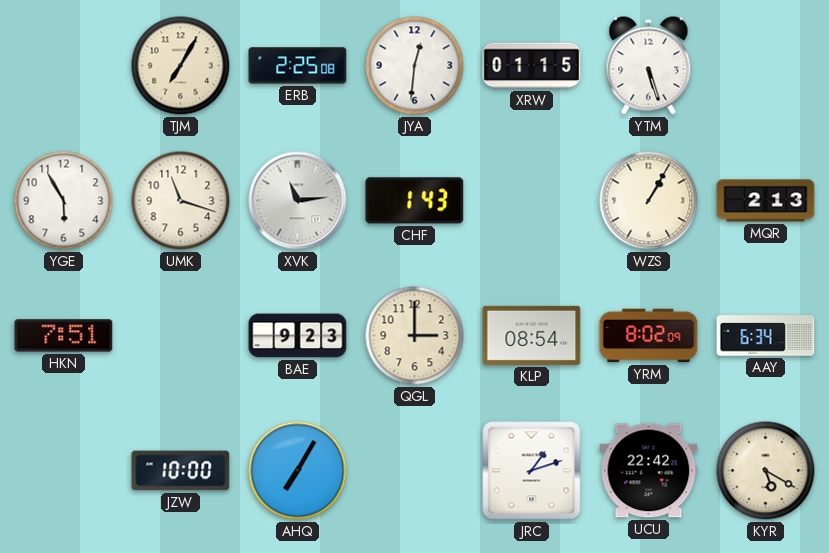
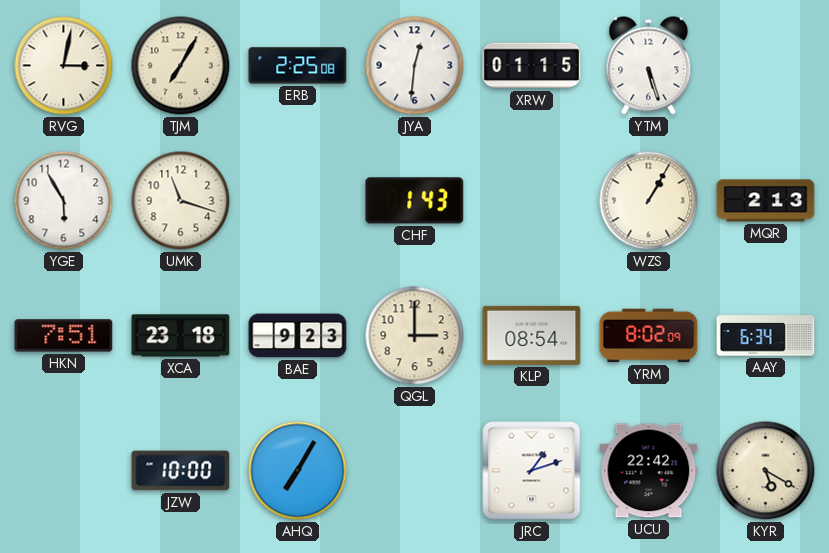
RVG: none -> 3:02
XVK: 11:14 -> none
XCA: none -> 23:18
